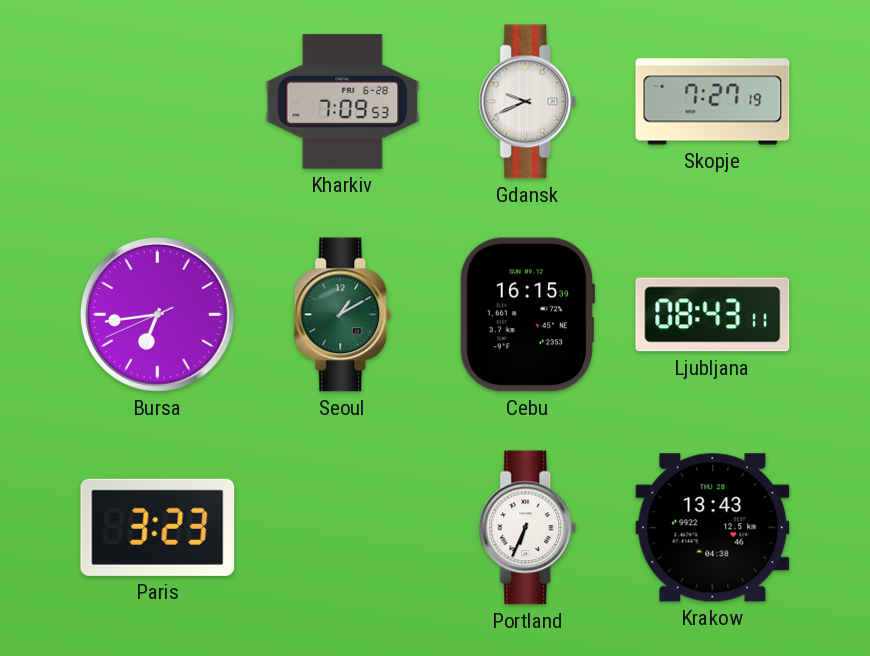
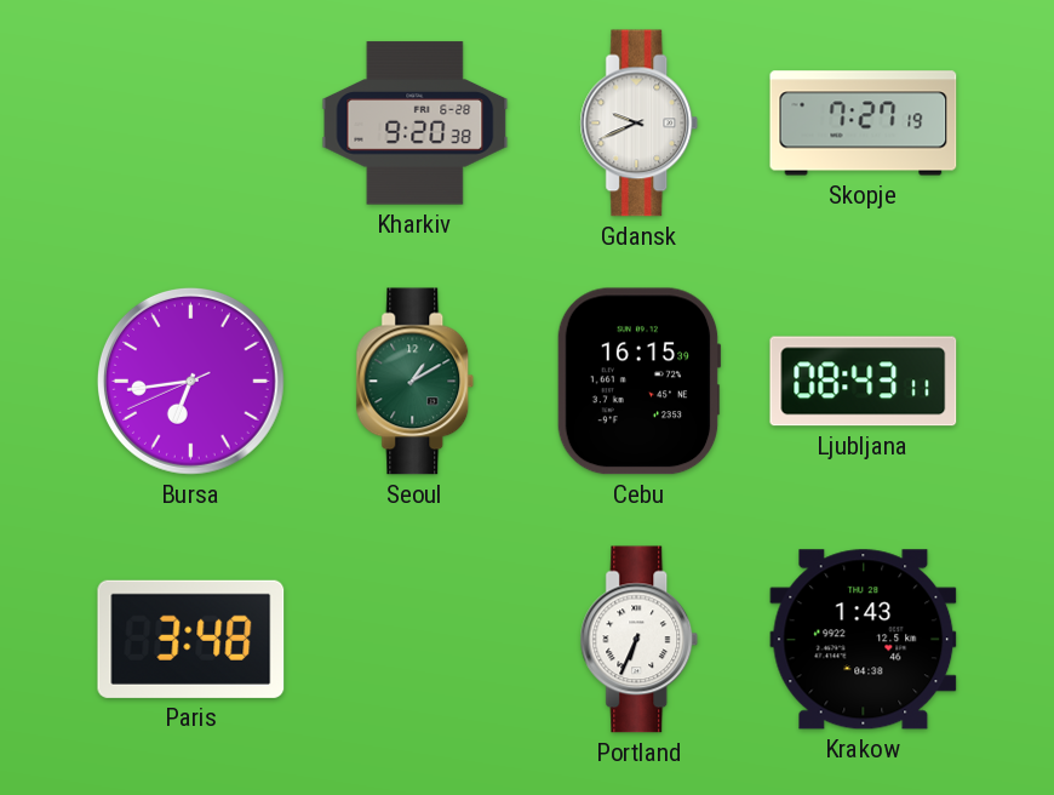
Kharkiv: 7:09 -> 9:20
Paris: 3:23 -> 3:48
Krakow: 13:43 -> 1:43
